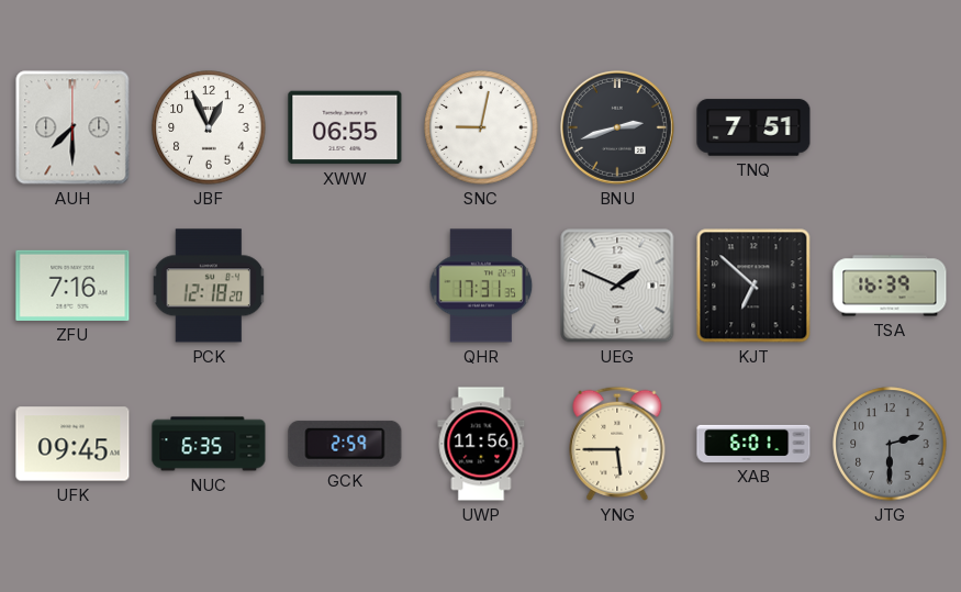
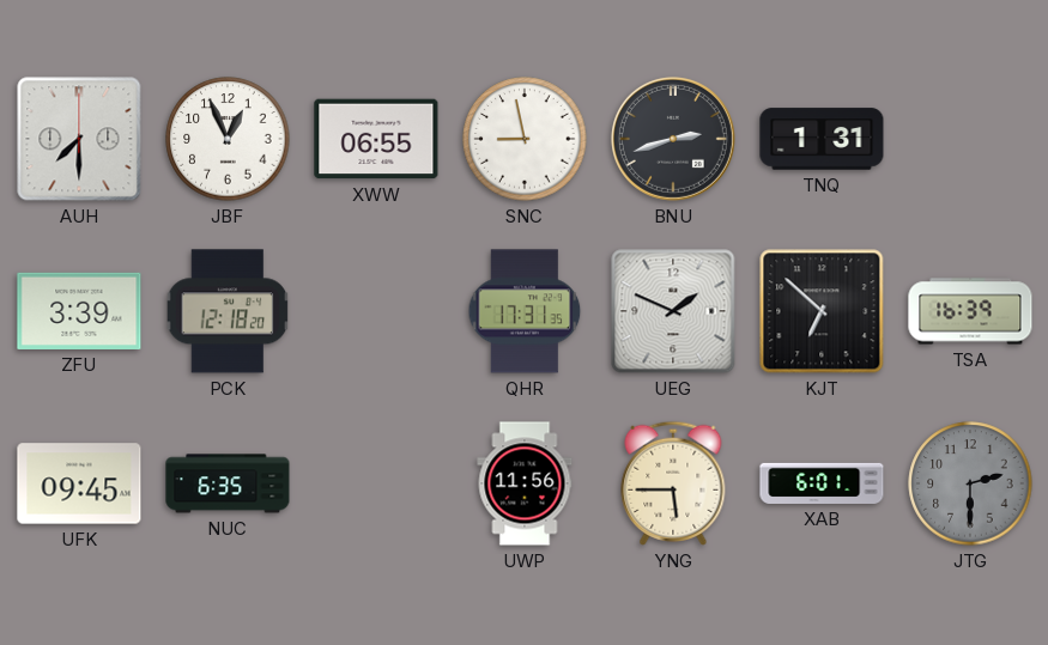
SNC: 9:02 -> 8:58
TNQ: 7:51 -> 1:31
ZFU: 7:16 -> 3:39
GCK: 2:59 -> none
